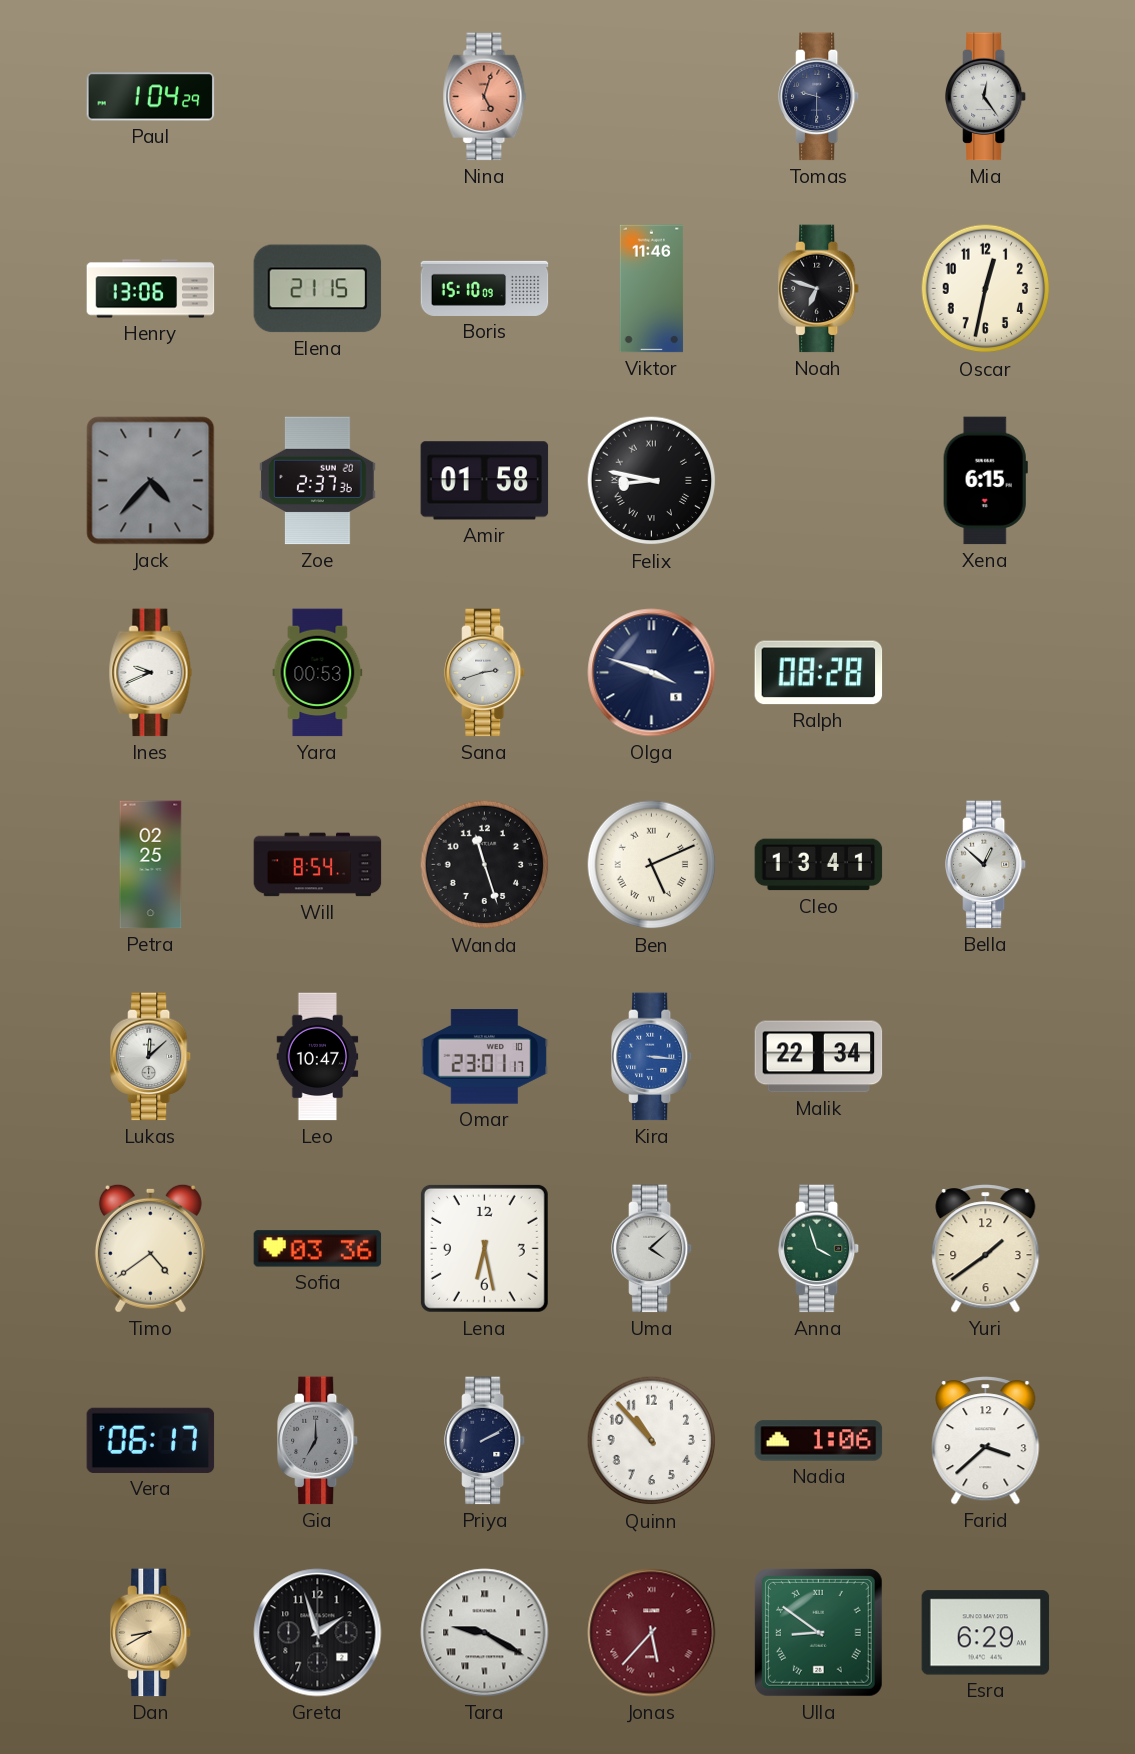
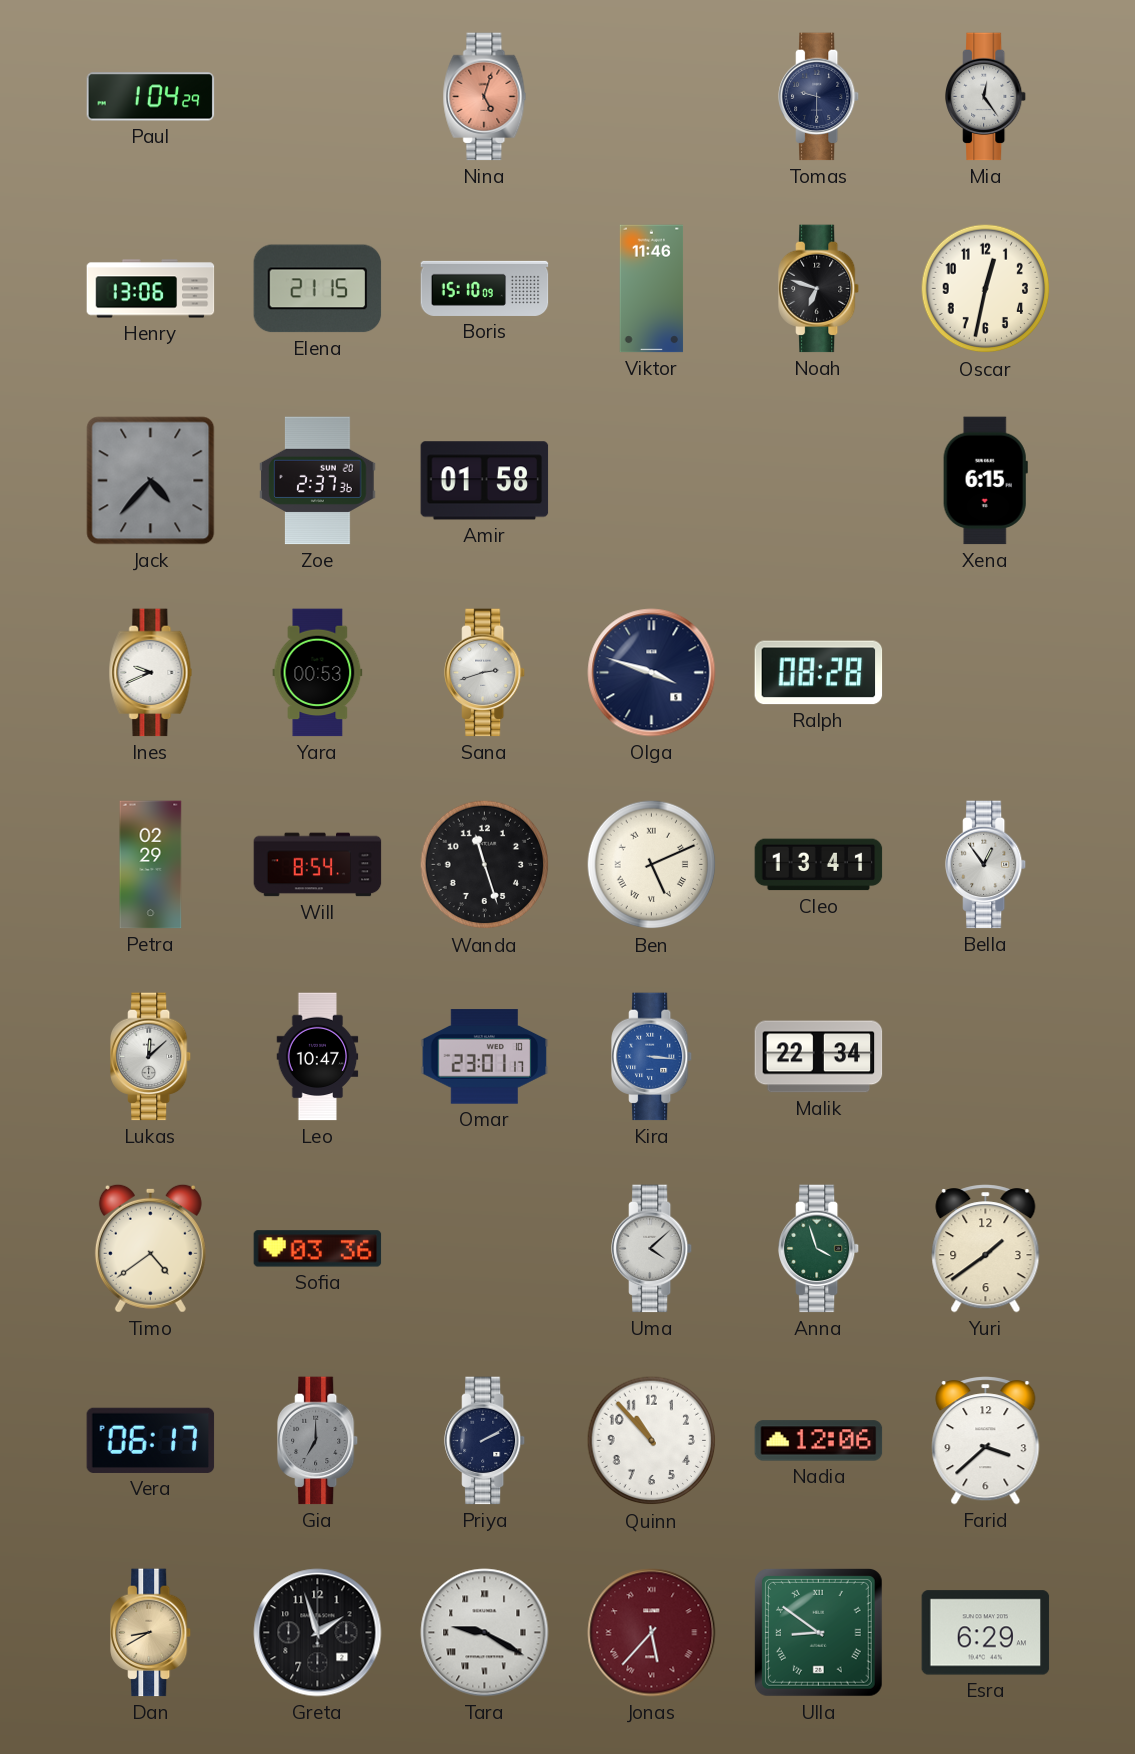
Felix: 8:47 -> none
Petra: 02:25 -> 02:29
Bella: 12:52 -> 12:54
Lena: 6:28 -> none
Nadia: 1:06 -> 12:06
